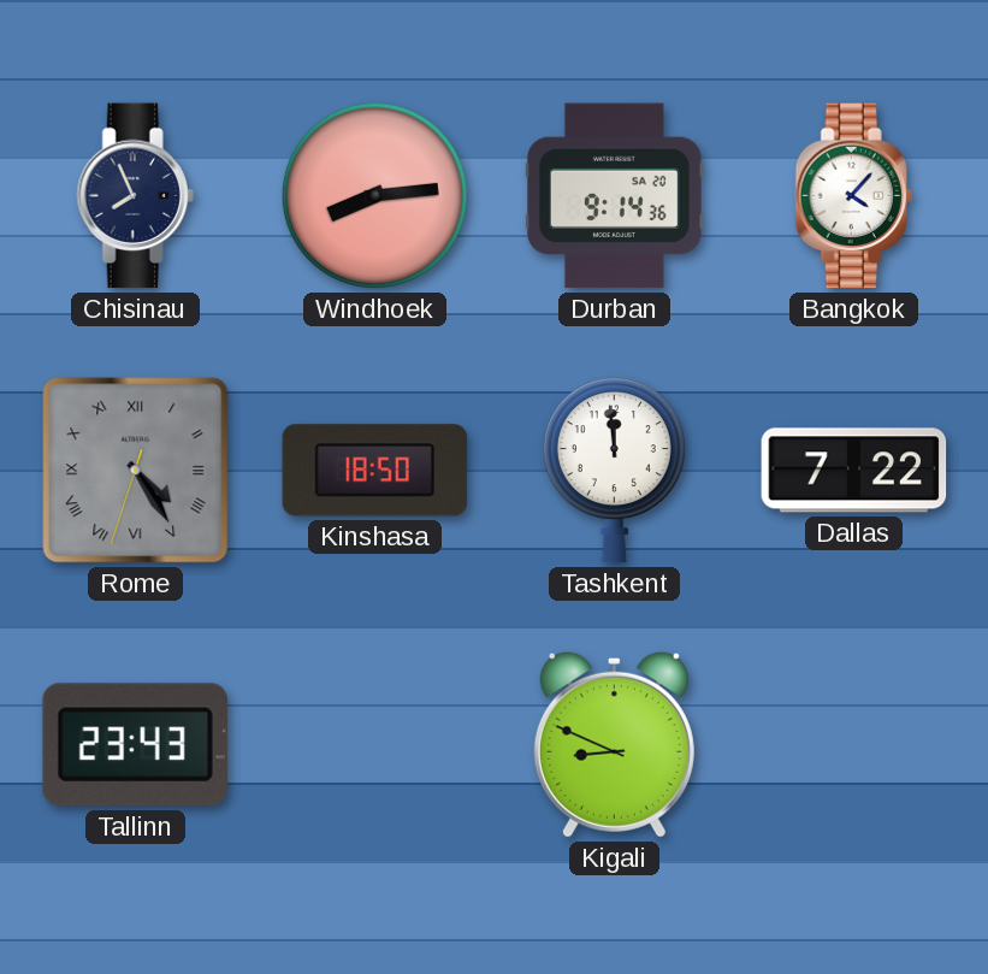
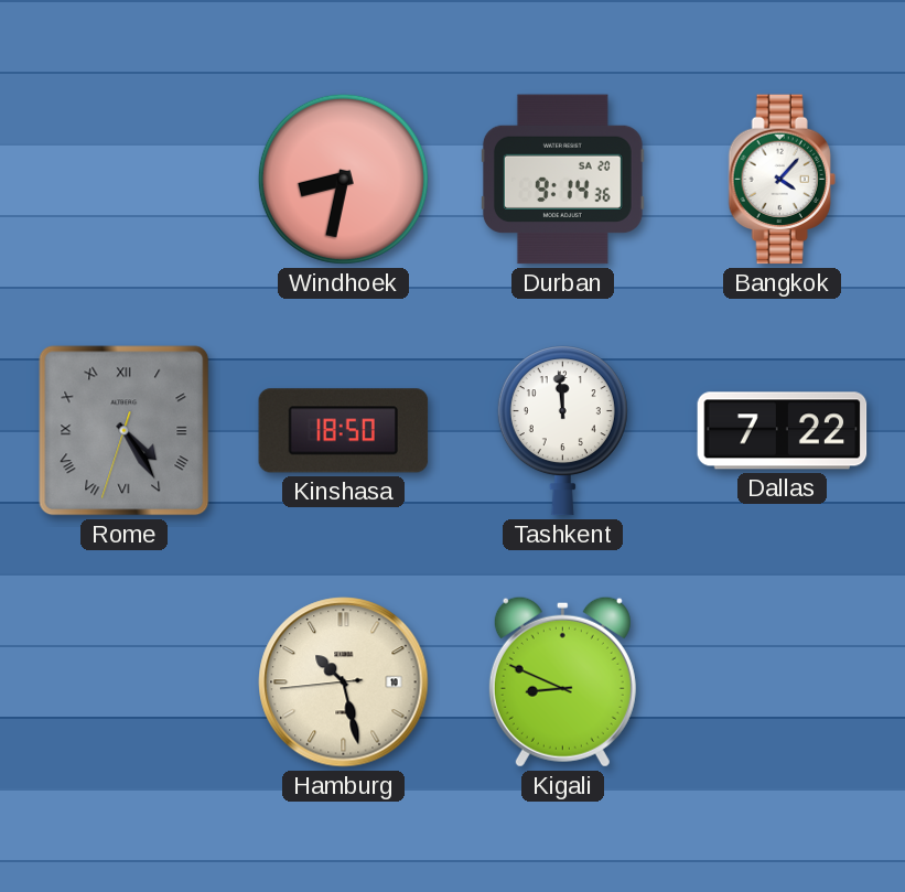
Chisinau: 7:56 -> none
Windhoek: 8:14 -> 8:32
Tallinn: 23:43 -> none
Hamburg: none -> 10:27
